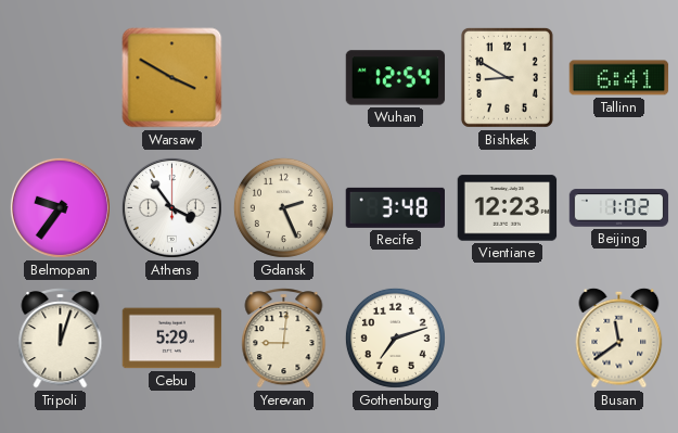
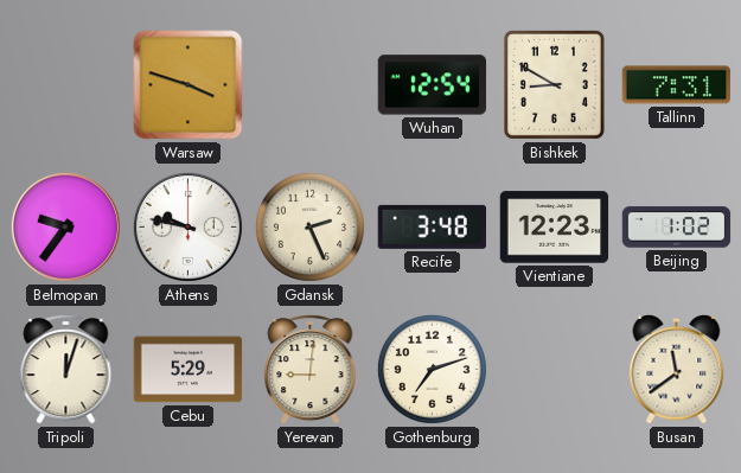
Warsaw: 3:50 -> 3:48
Tallinn: 6:41 -> 7:31
Athens: 3:54 -> 9:47
